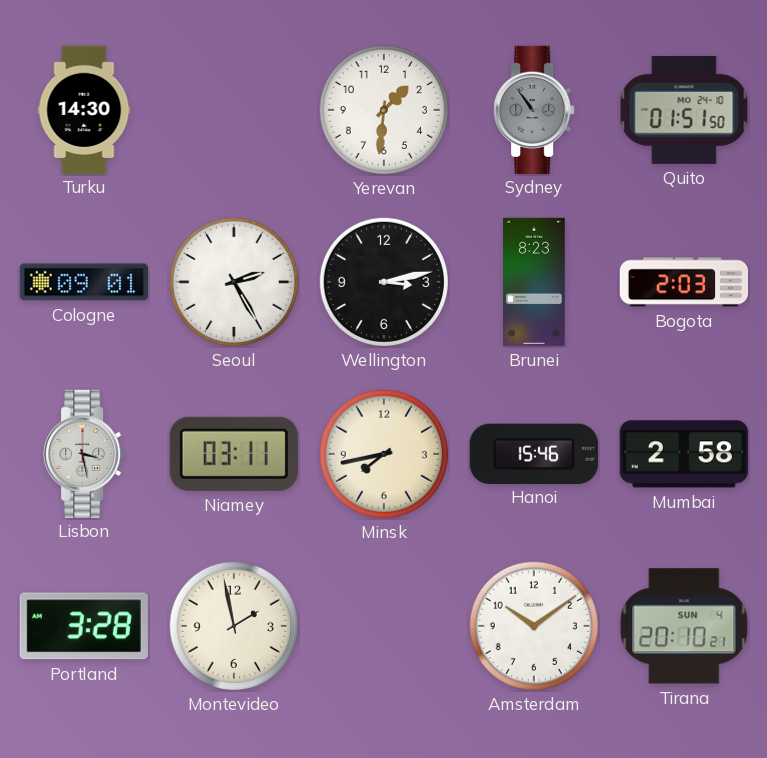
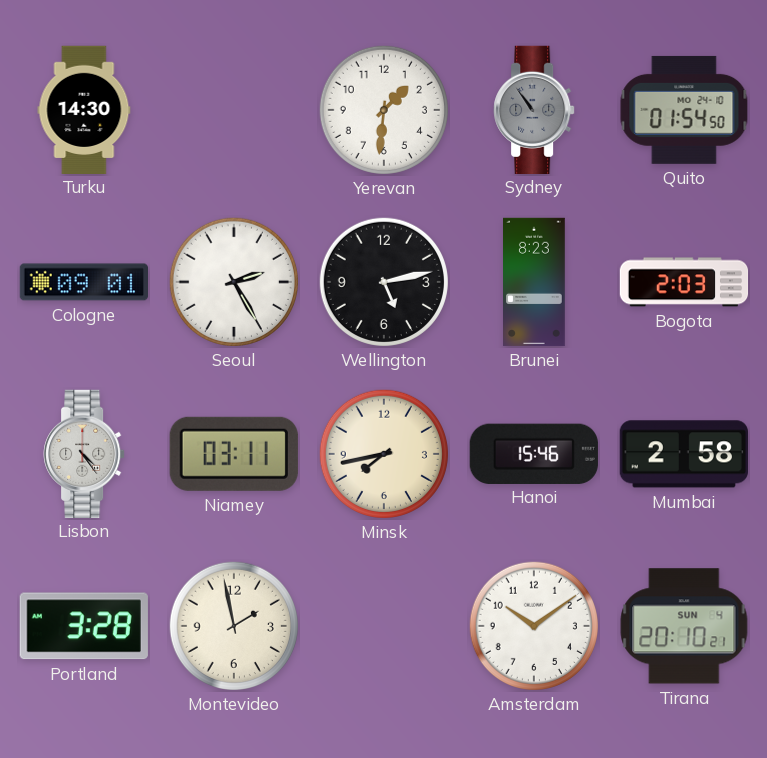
Quito: 01:51 -> 01:54
Wellington: 3:13 -> 5:13
Lisbon: 3:28 -> 4:24
